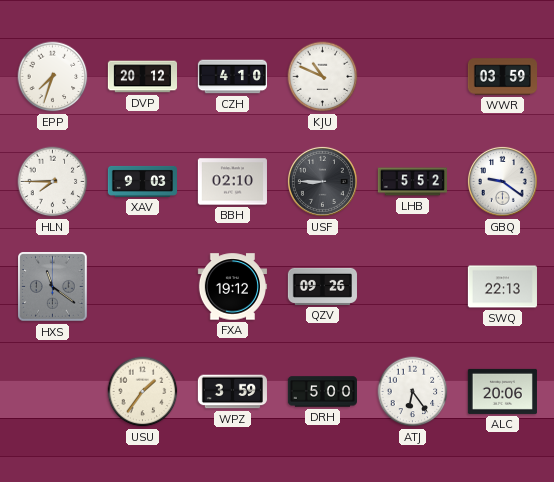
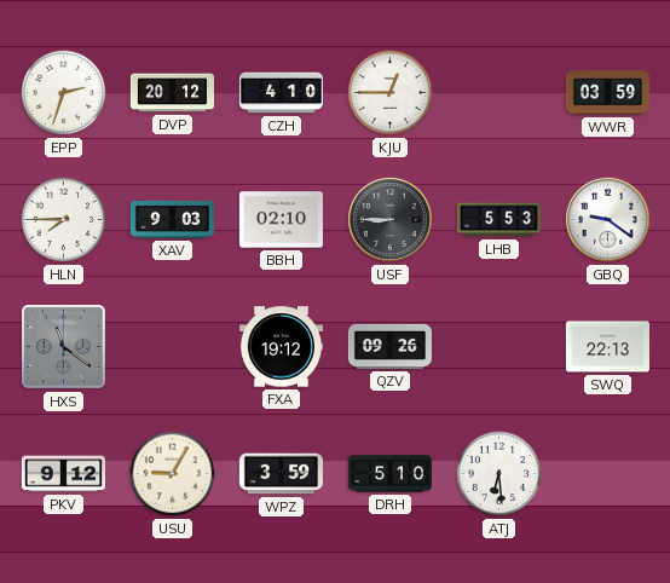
EPP: 7:33 -> 2:33
KJU: 10:49 -> 12:45
LHB: 5:52 -> 5:53
PKV: none -> 9:12
USU: 1:36 -> 9:05
DRH: 5:00 -> 5:10
ATJ: 6:24 -> 6:29
ALC: 20:06 -> none
